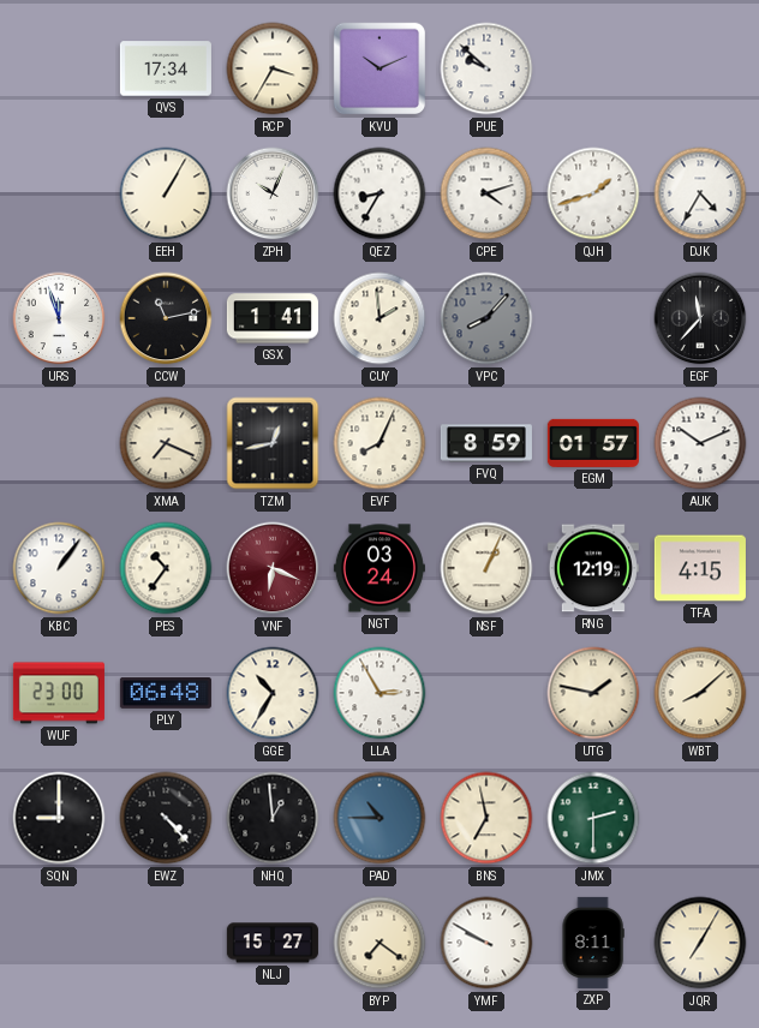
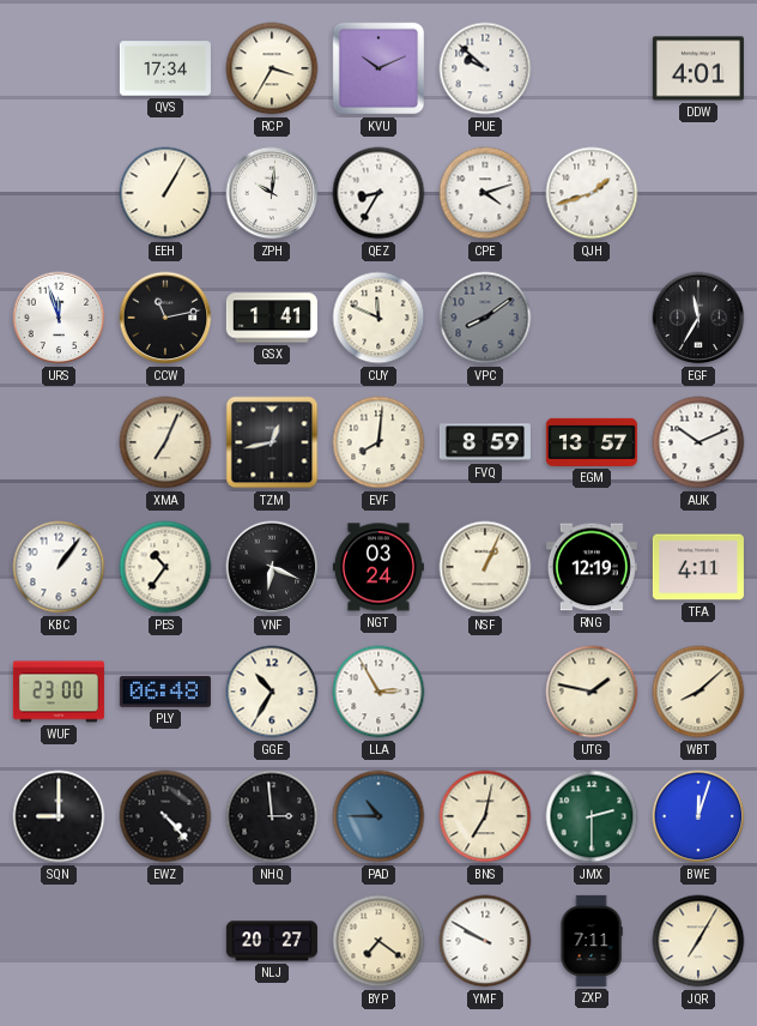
DDW: none -> 4:01
ZPH: 10:04 -> 10:01
DJK: 4:35 -> none
CUY: 1:59 -> 11:49
VPC: 8:07 -> 8:09
EGF: 11:37 -> 11:35
XMA: 7:19 -> 7:04
EVF: 8:04 -> 8:01
EGM: 01:57 -> 13:57
VNF dial: burgundy -> black
TFA: 4:15 -> 4:11
NHQ: 12:59 -> 2:59
BNS: 6:58 -> 7:02
BWE: none -> 12:03
NLJ: 15:27 -> 20:27
ZXP: 8:11 -> 7:11
